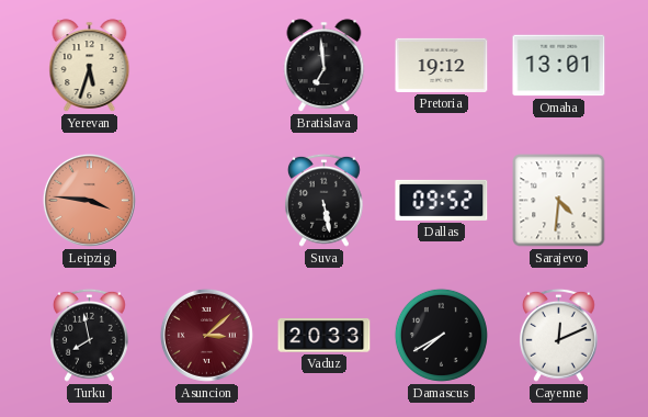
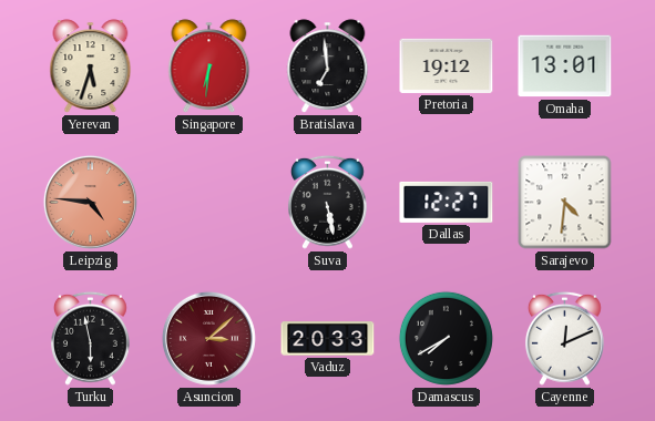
Singapore: none -> 6:31
Leipzig: 3:46 -> 4:46
Dallas: 09:52 -> 12:27
Turku: 7:58 -> 5:58
